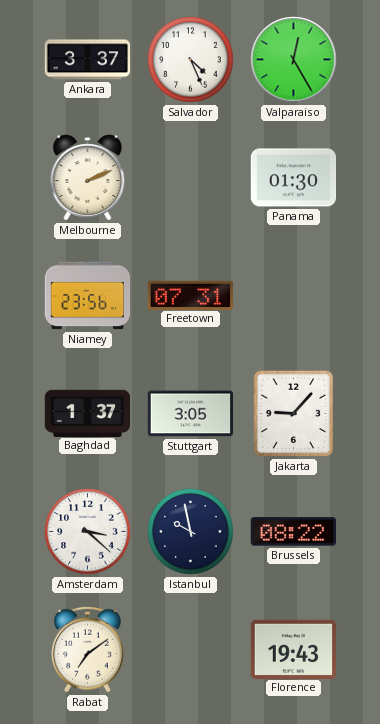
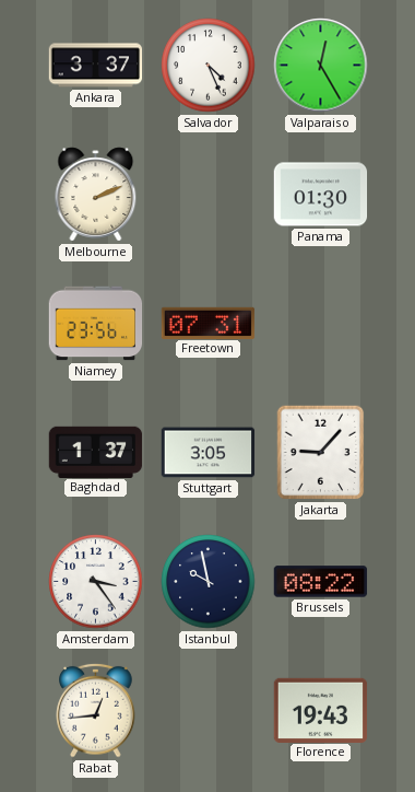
Amsterdam: 3:22 -> 3:24
Rabat: 7:09 -> 12:44
